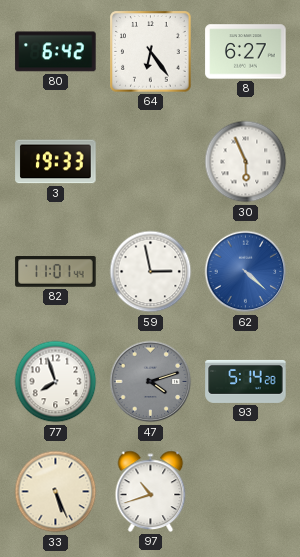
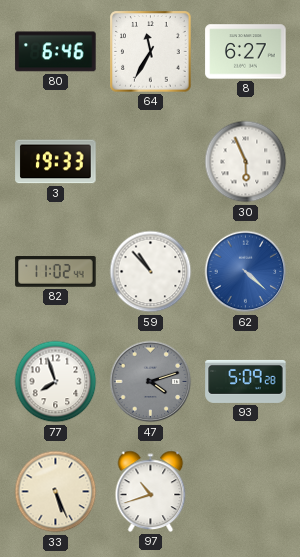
80: 6:42 -> 6:46
64: 6:24 -> 11:35
82: 11:01 -> 11:02
59: 2:58 -> 10:53
93: 5:14 -> 5:09
